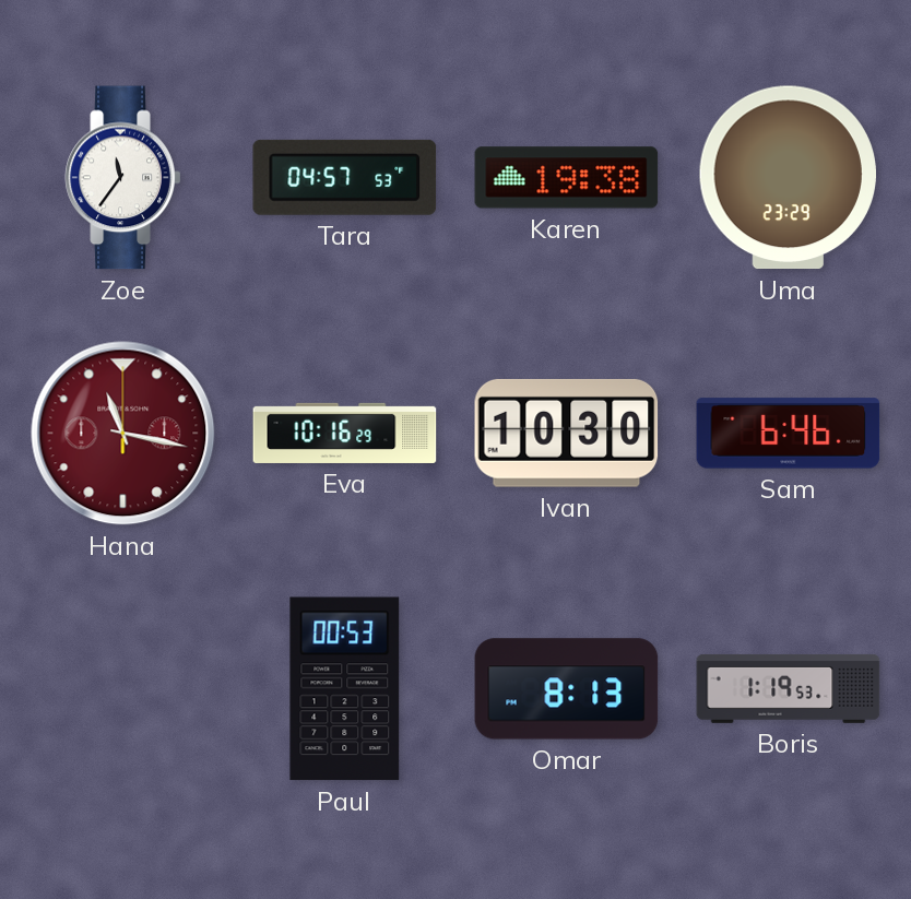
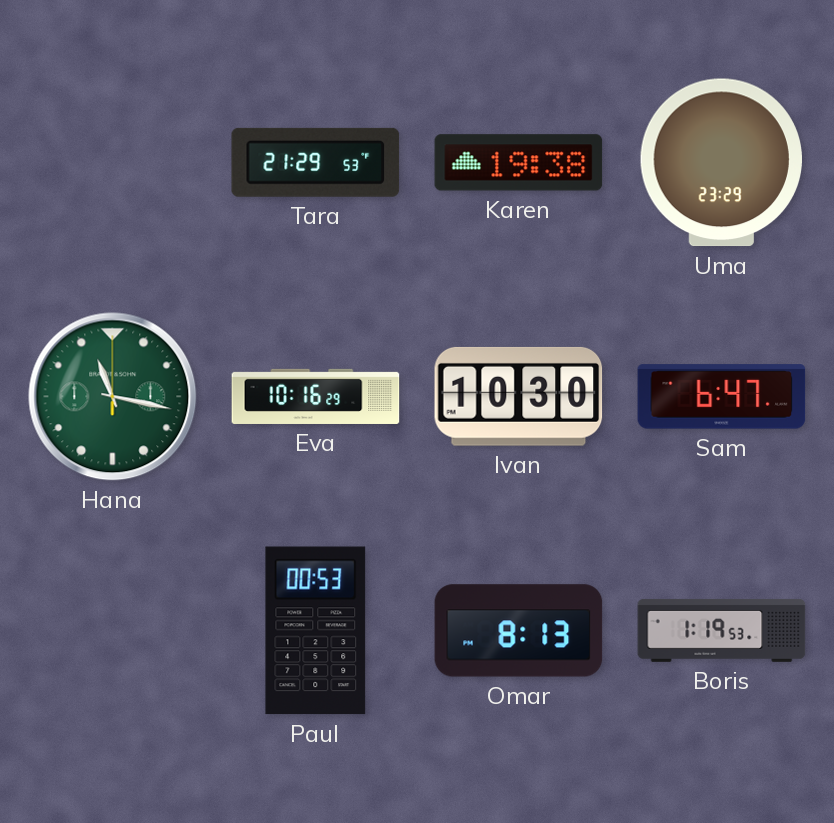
Zoe: 11:36 -> none
Tara: 04:57 -> 21:29
Hana dial: burgundy -> green
Sam: 6:46 -> 6:47
